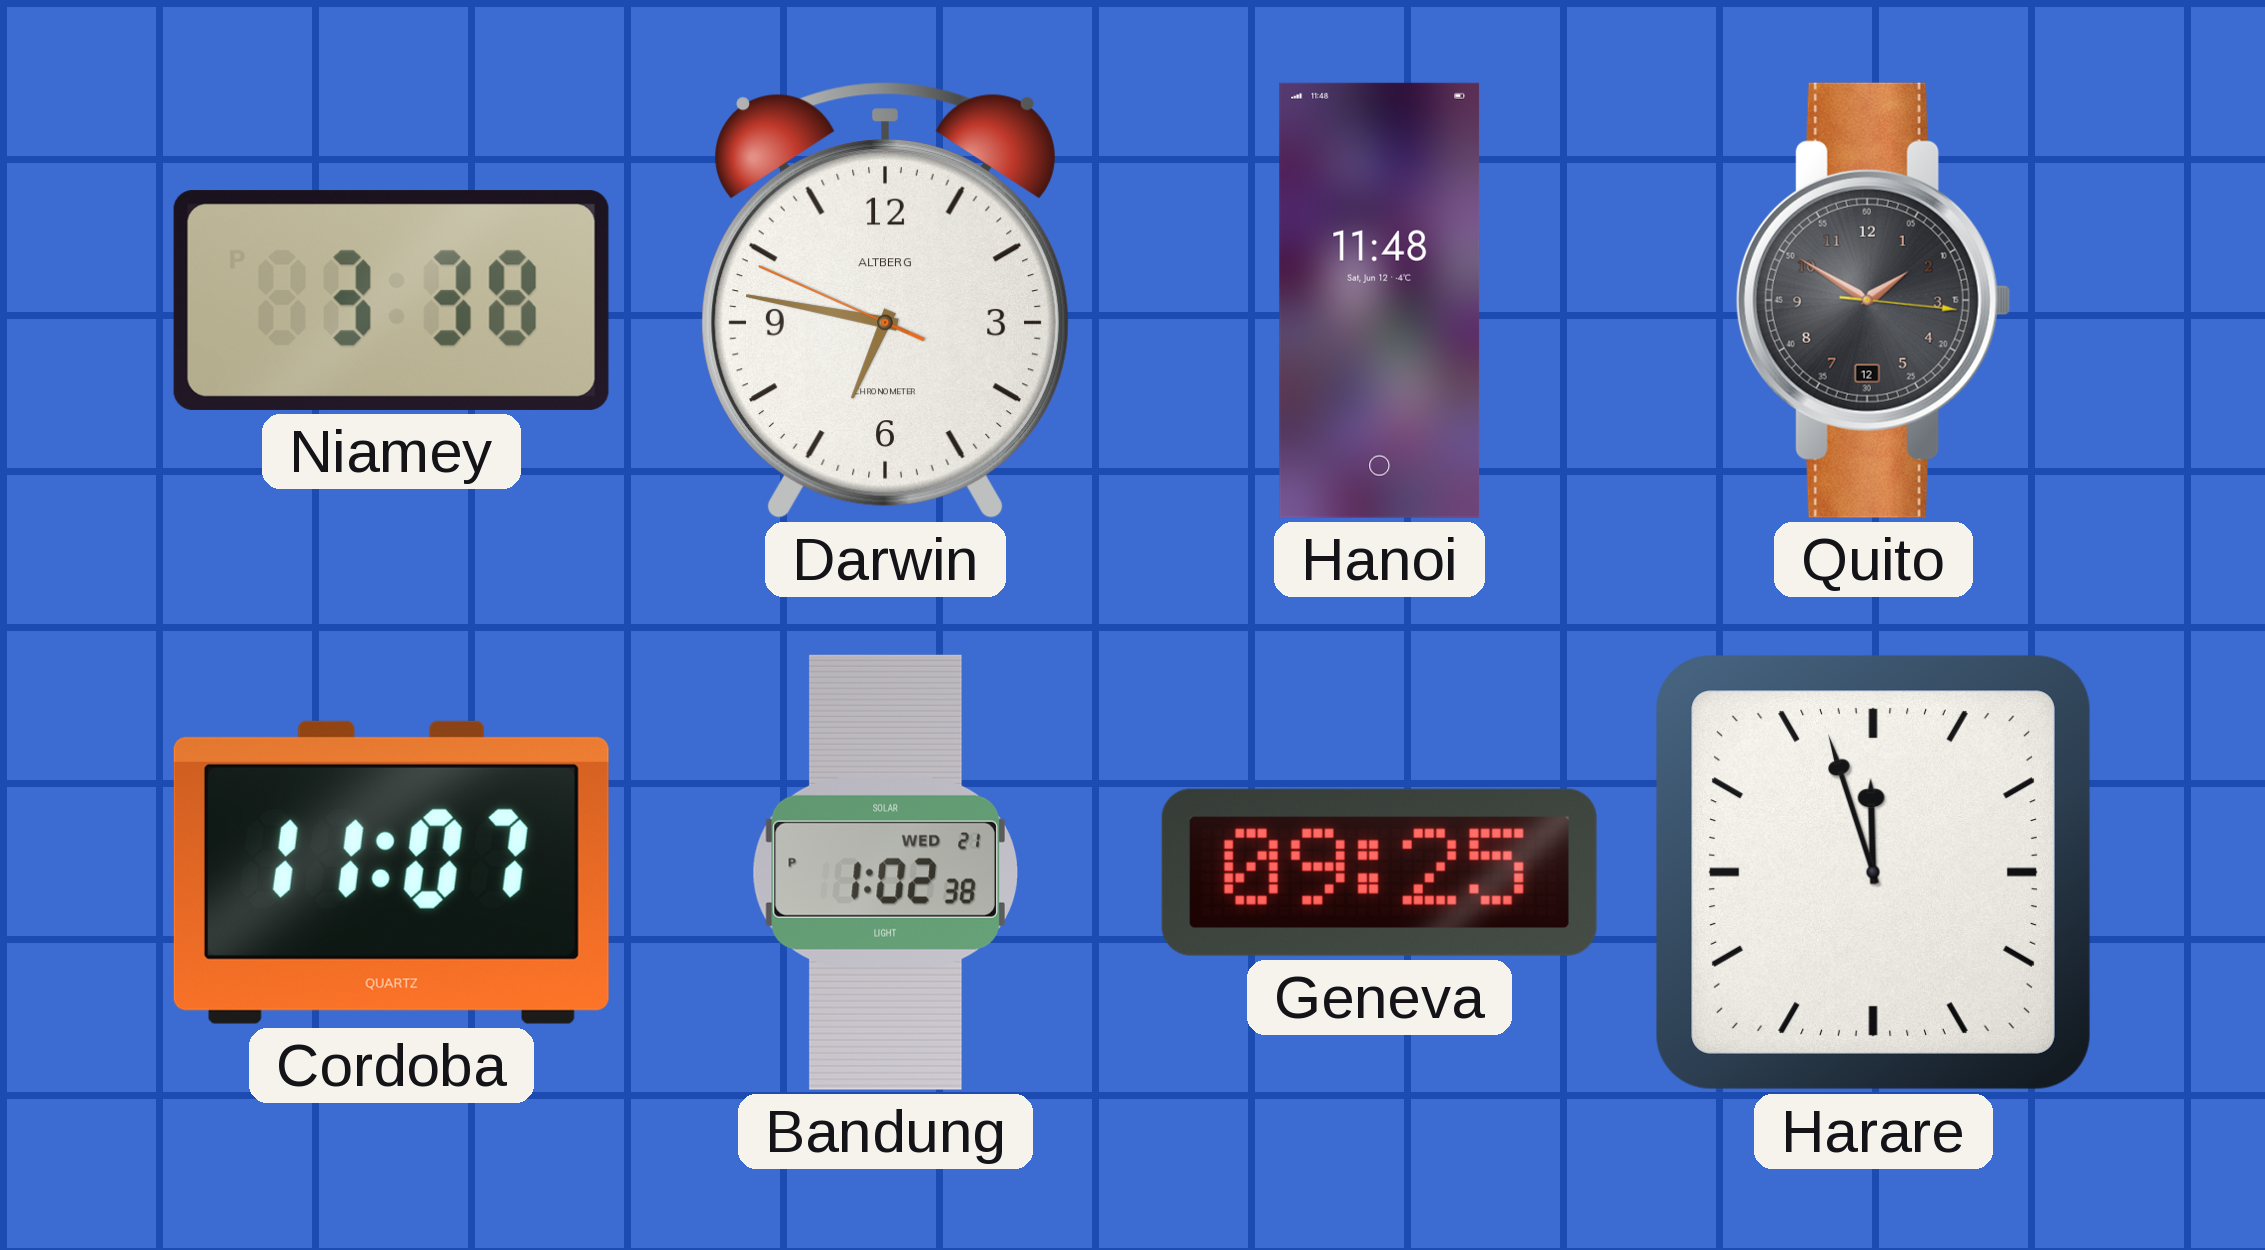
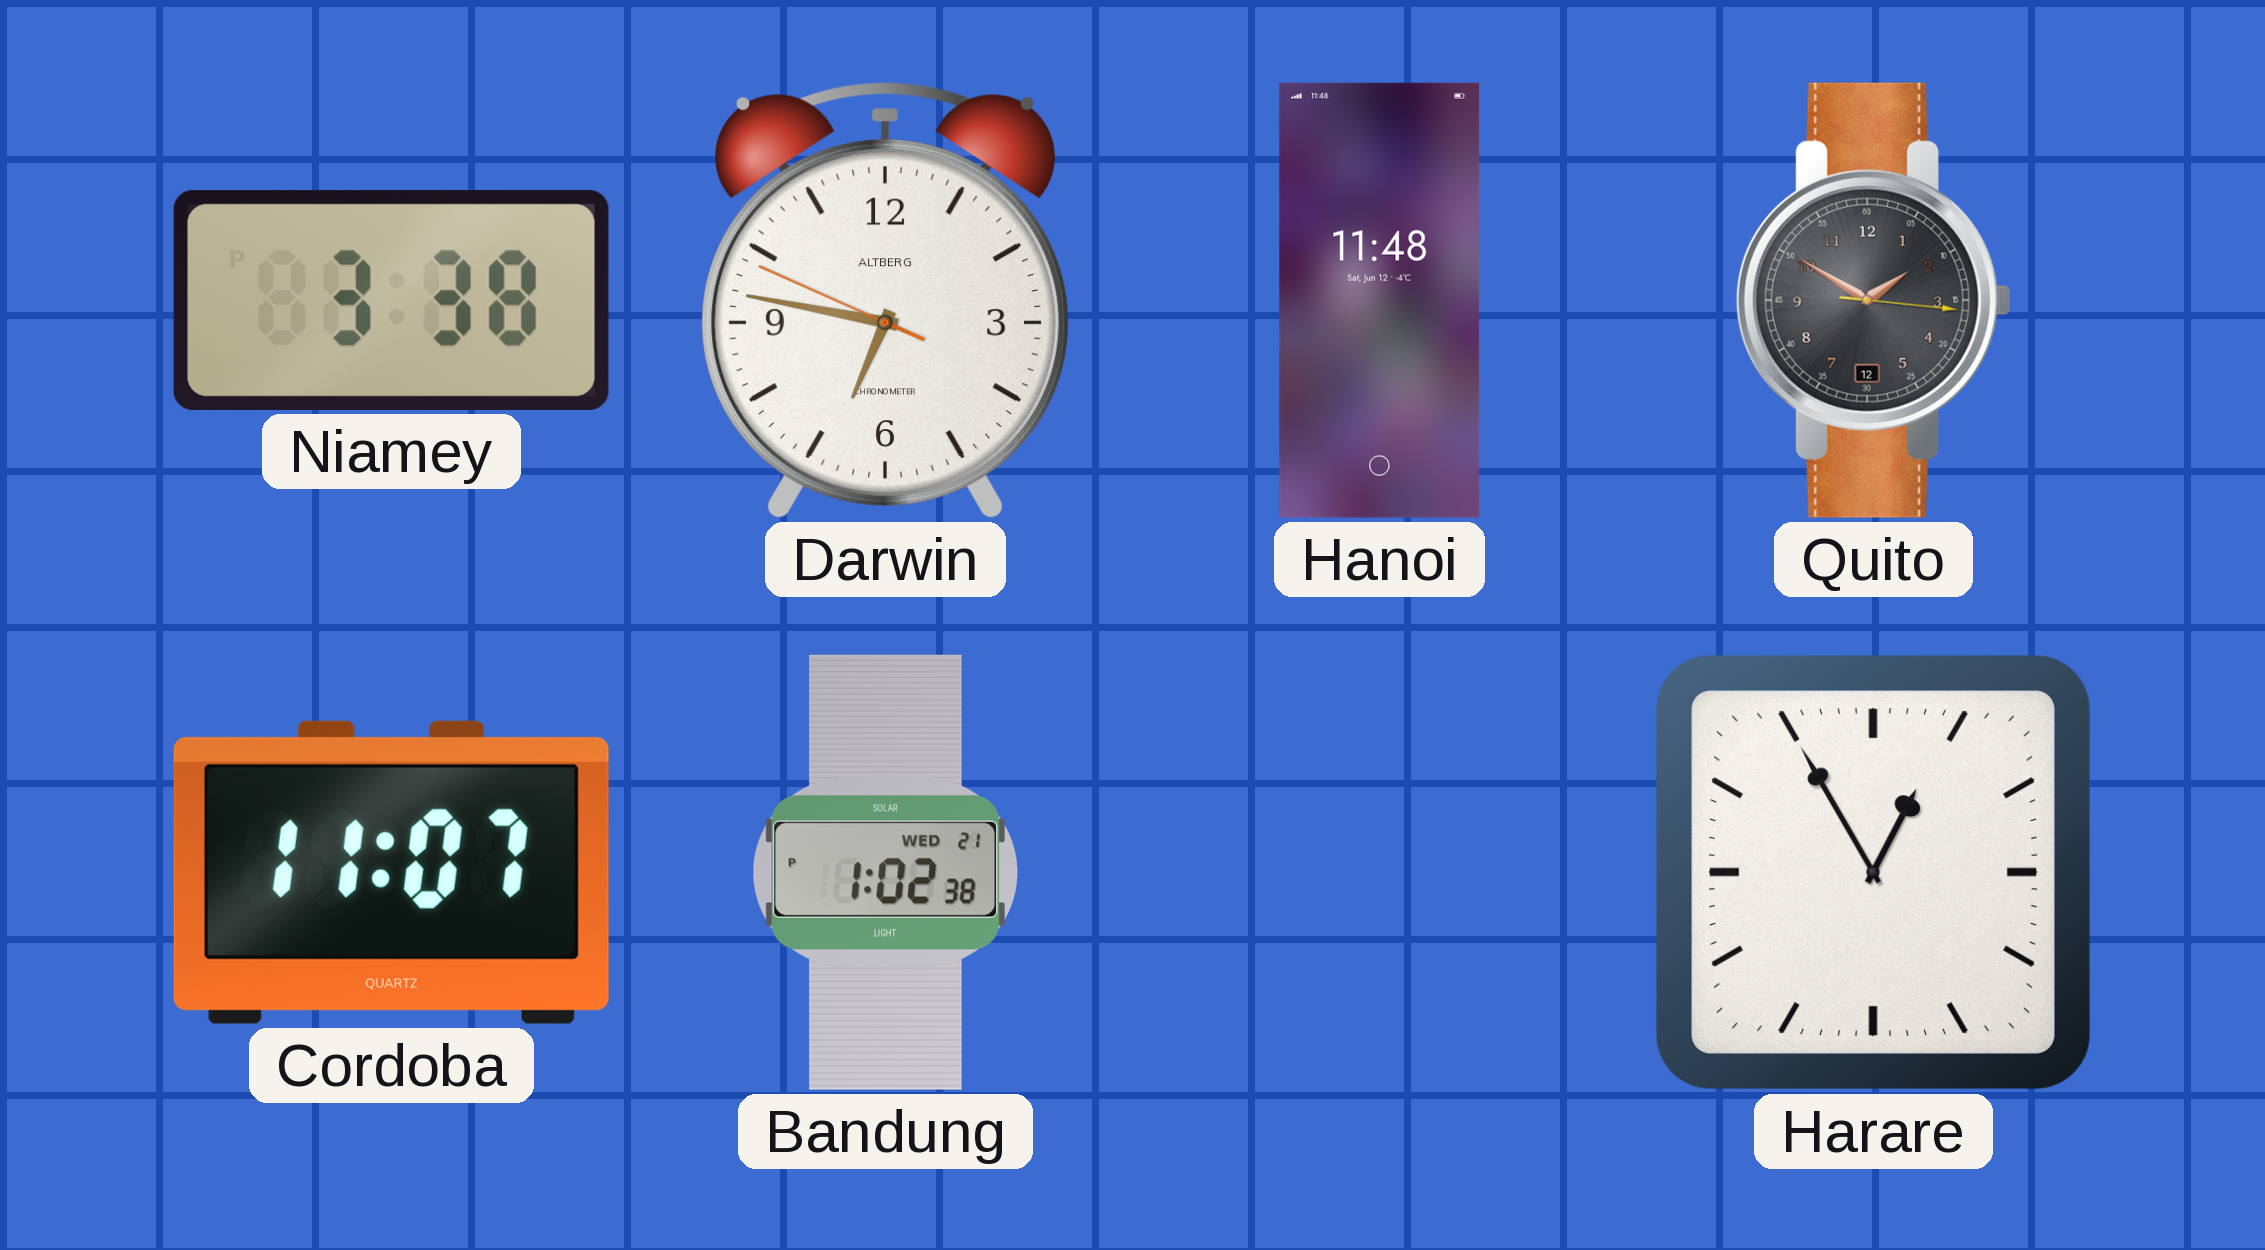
Geneva: 09:25 -> none
Harare: 11:57 -> 12:55
